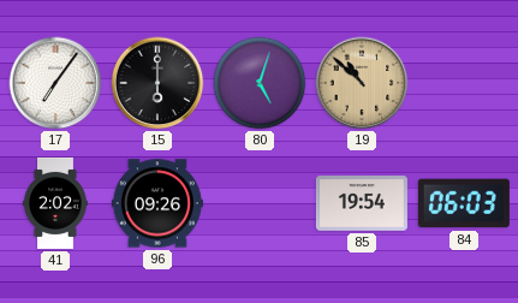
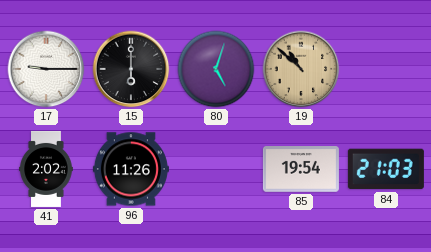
17: 7:06 -> 9:15
96: 09:26 -> 11:26
84: 06:03 -> 21:03
